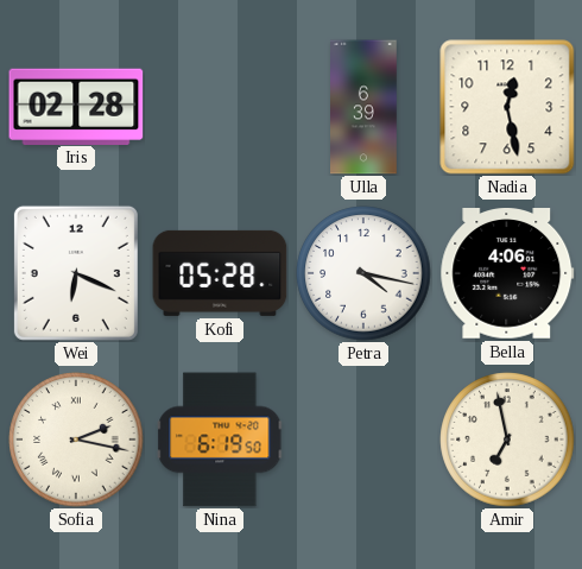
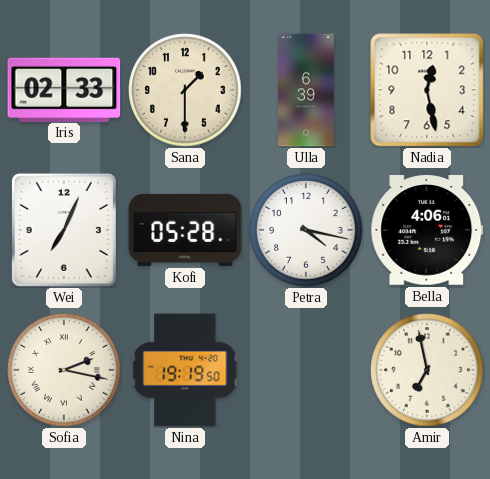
Iris: 02:28 -> 02:33
Sana: none -> 1:30
Wei: 6:19 -> 7:04
Nina: 6:19 -> 19:19
